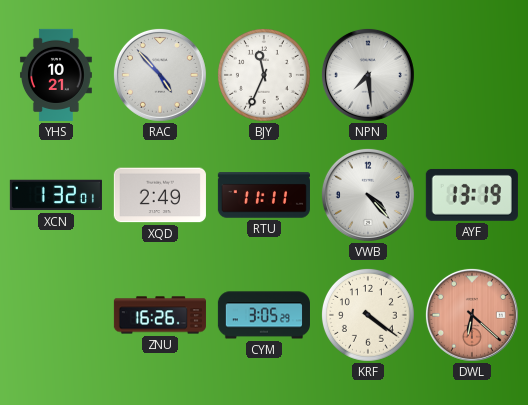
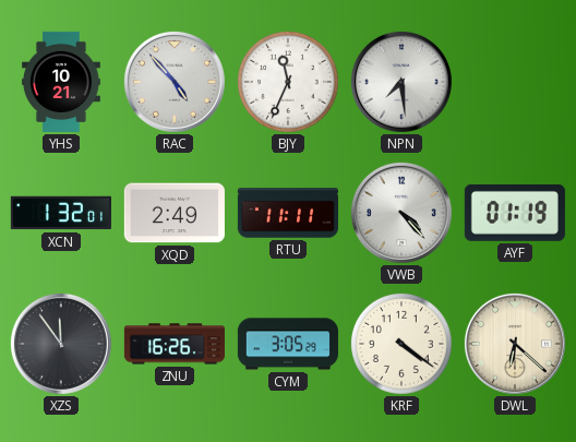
AYF: 13:19 -> 01:19
XZS: none -> 11:54
DWL dial: salmon -> cream
